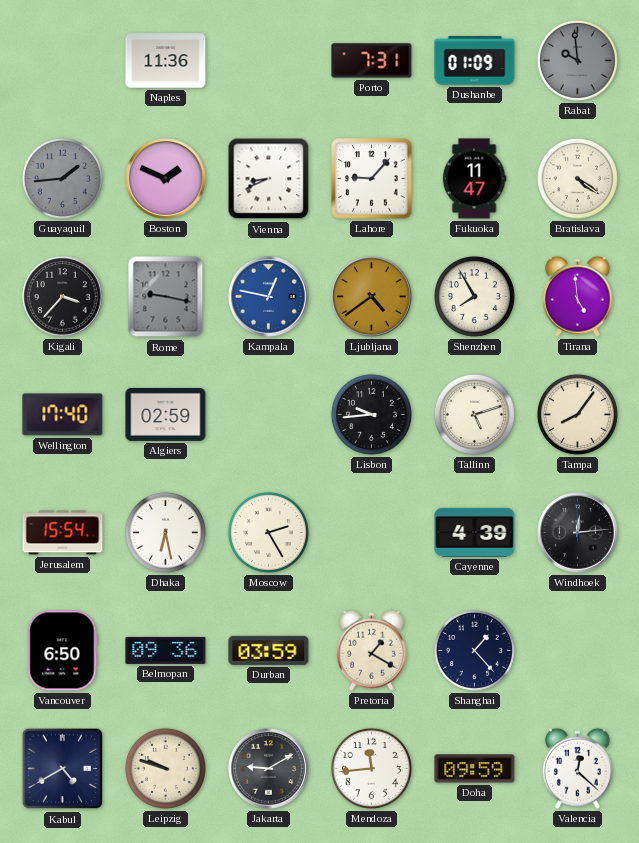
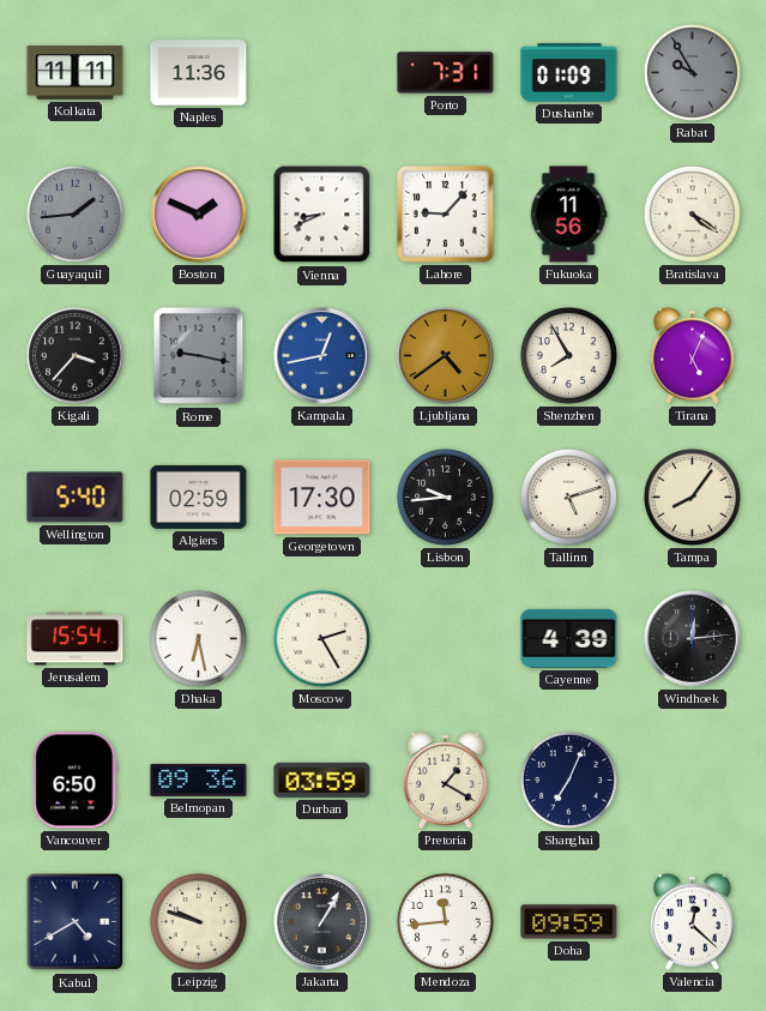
Kolkata: none -> 11:11
Rabat: 9:59 -> 9:55
Fukuoka: 11:47 -> 11:56
Kampala: 12:47 -> 12:43
Tirana: 4:59 -> 5:04
Wellington: 17:40 -> 5:40
Georgetown: none -> 17:30
Shanghai: 1:23 -> 7:04
Jakarta: 9:10 -> 1:05
